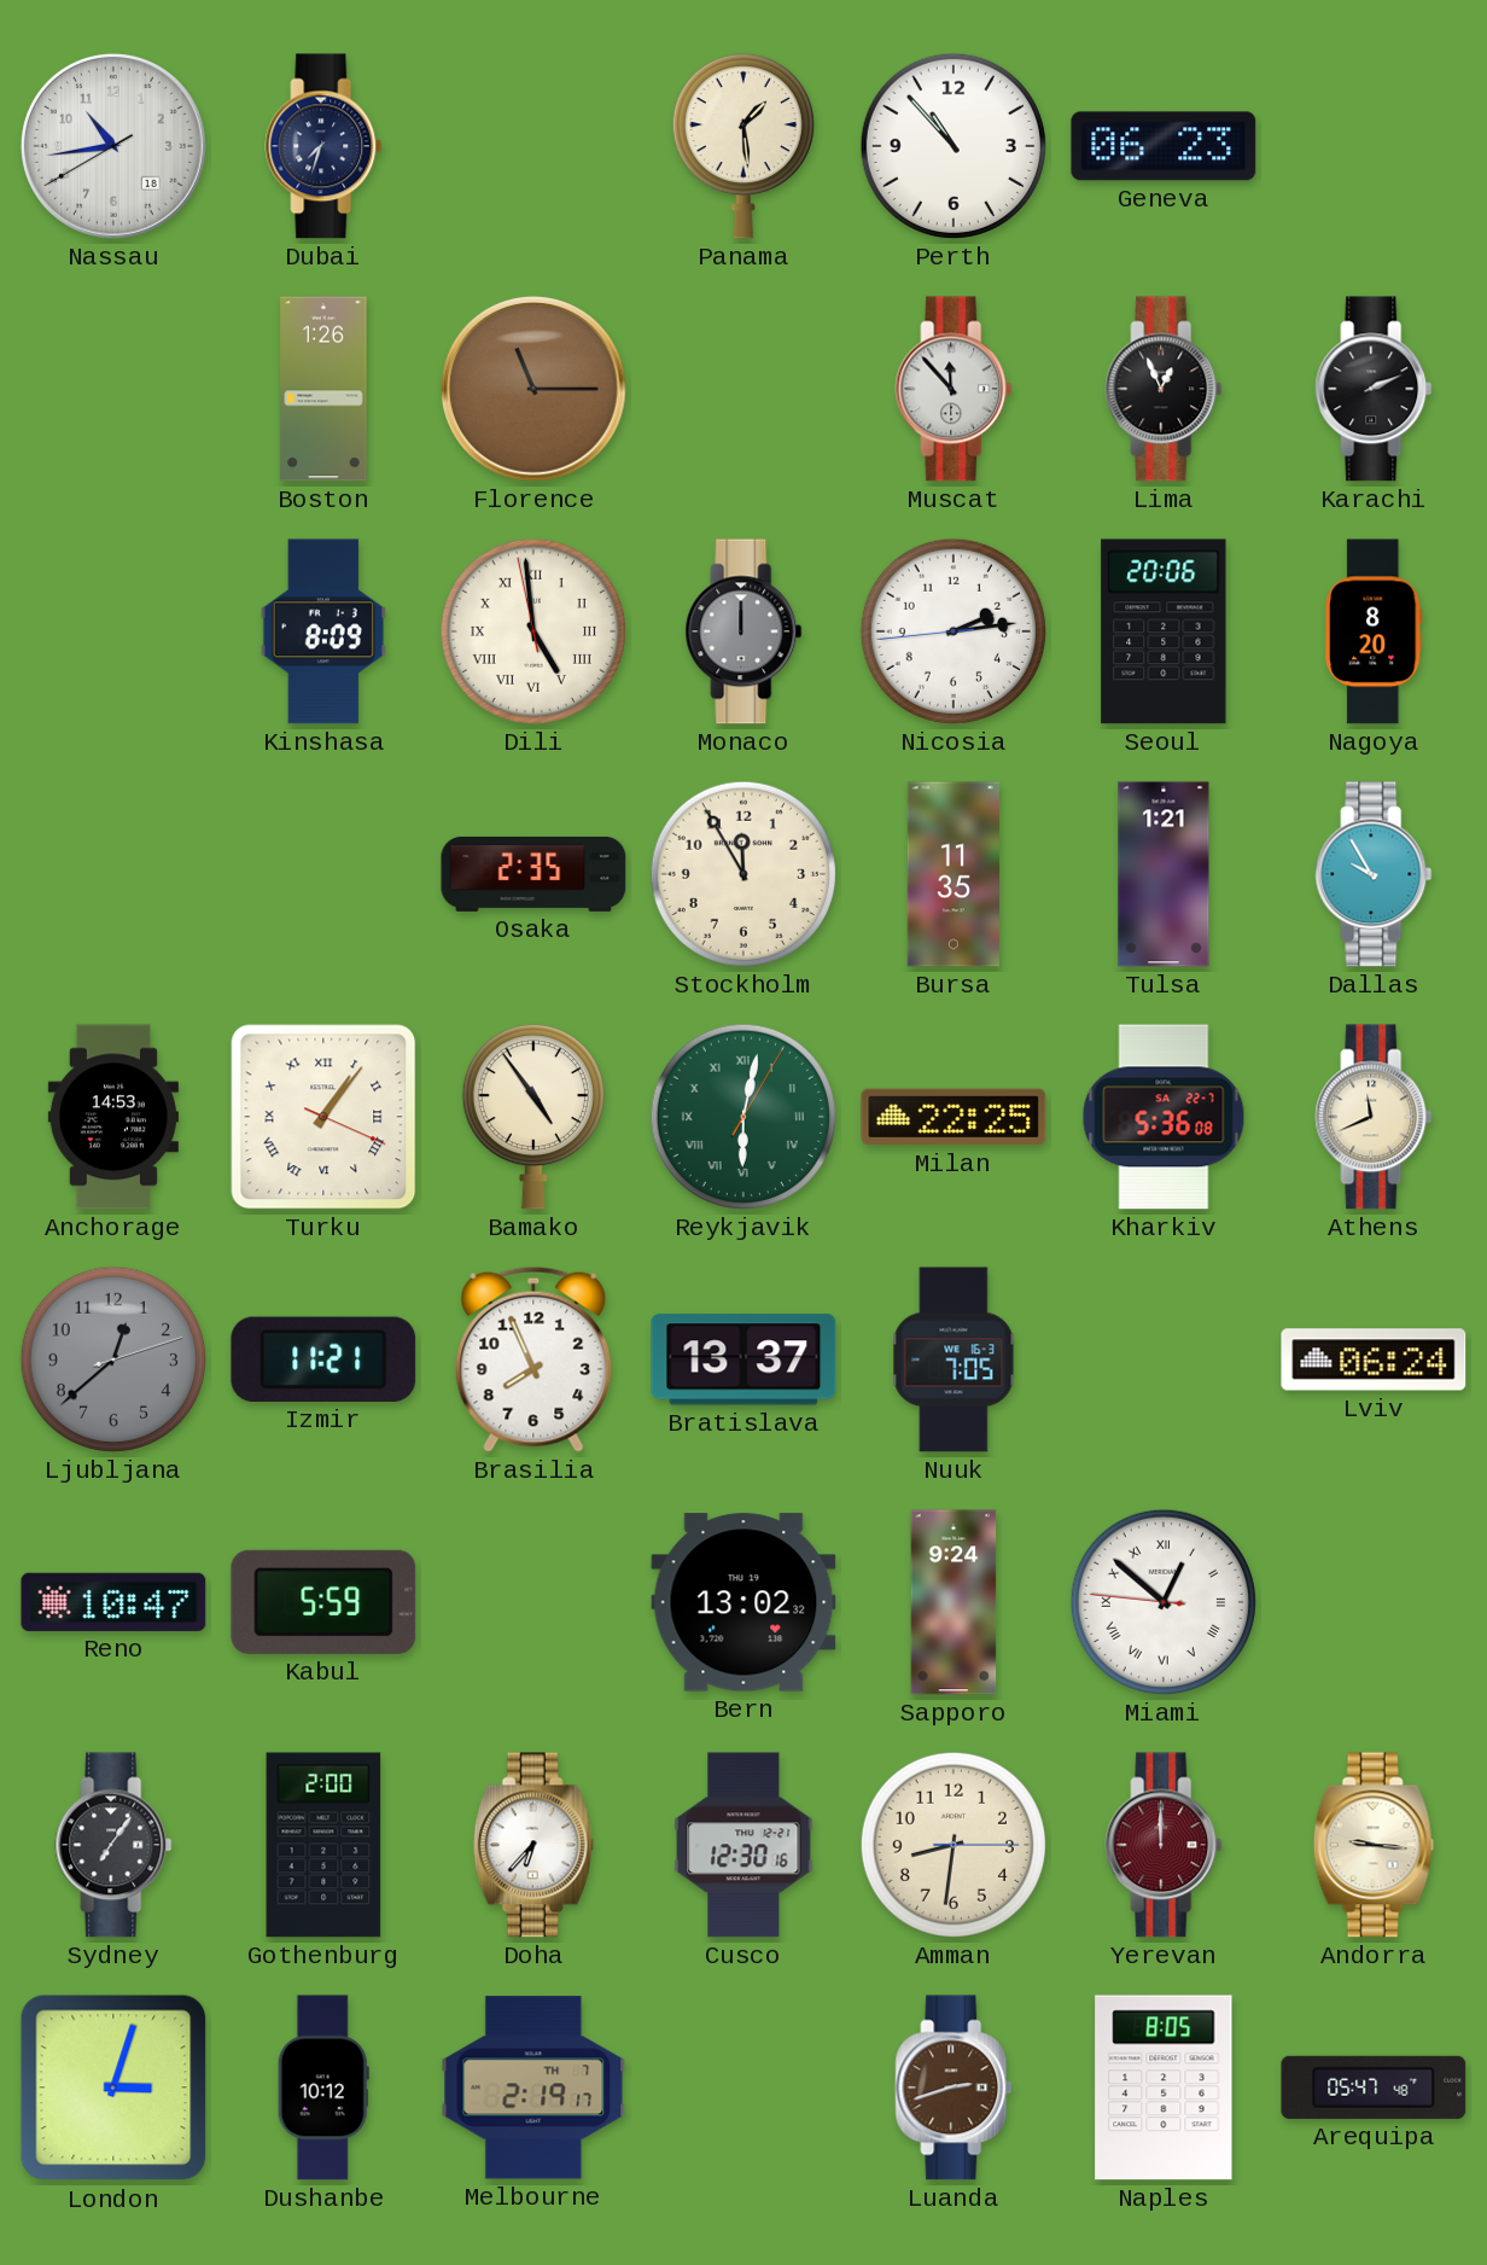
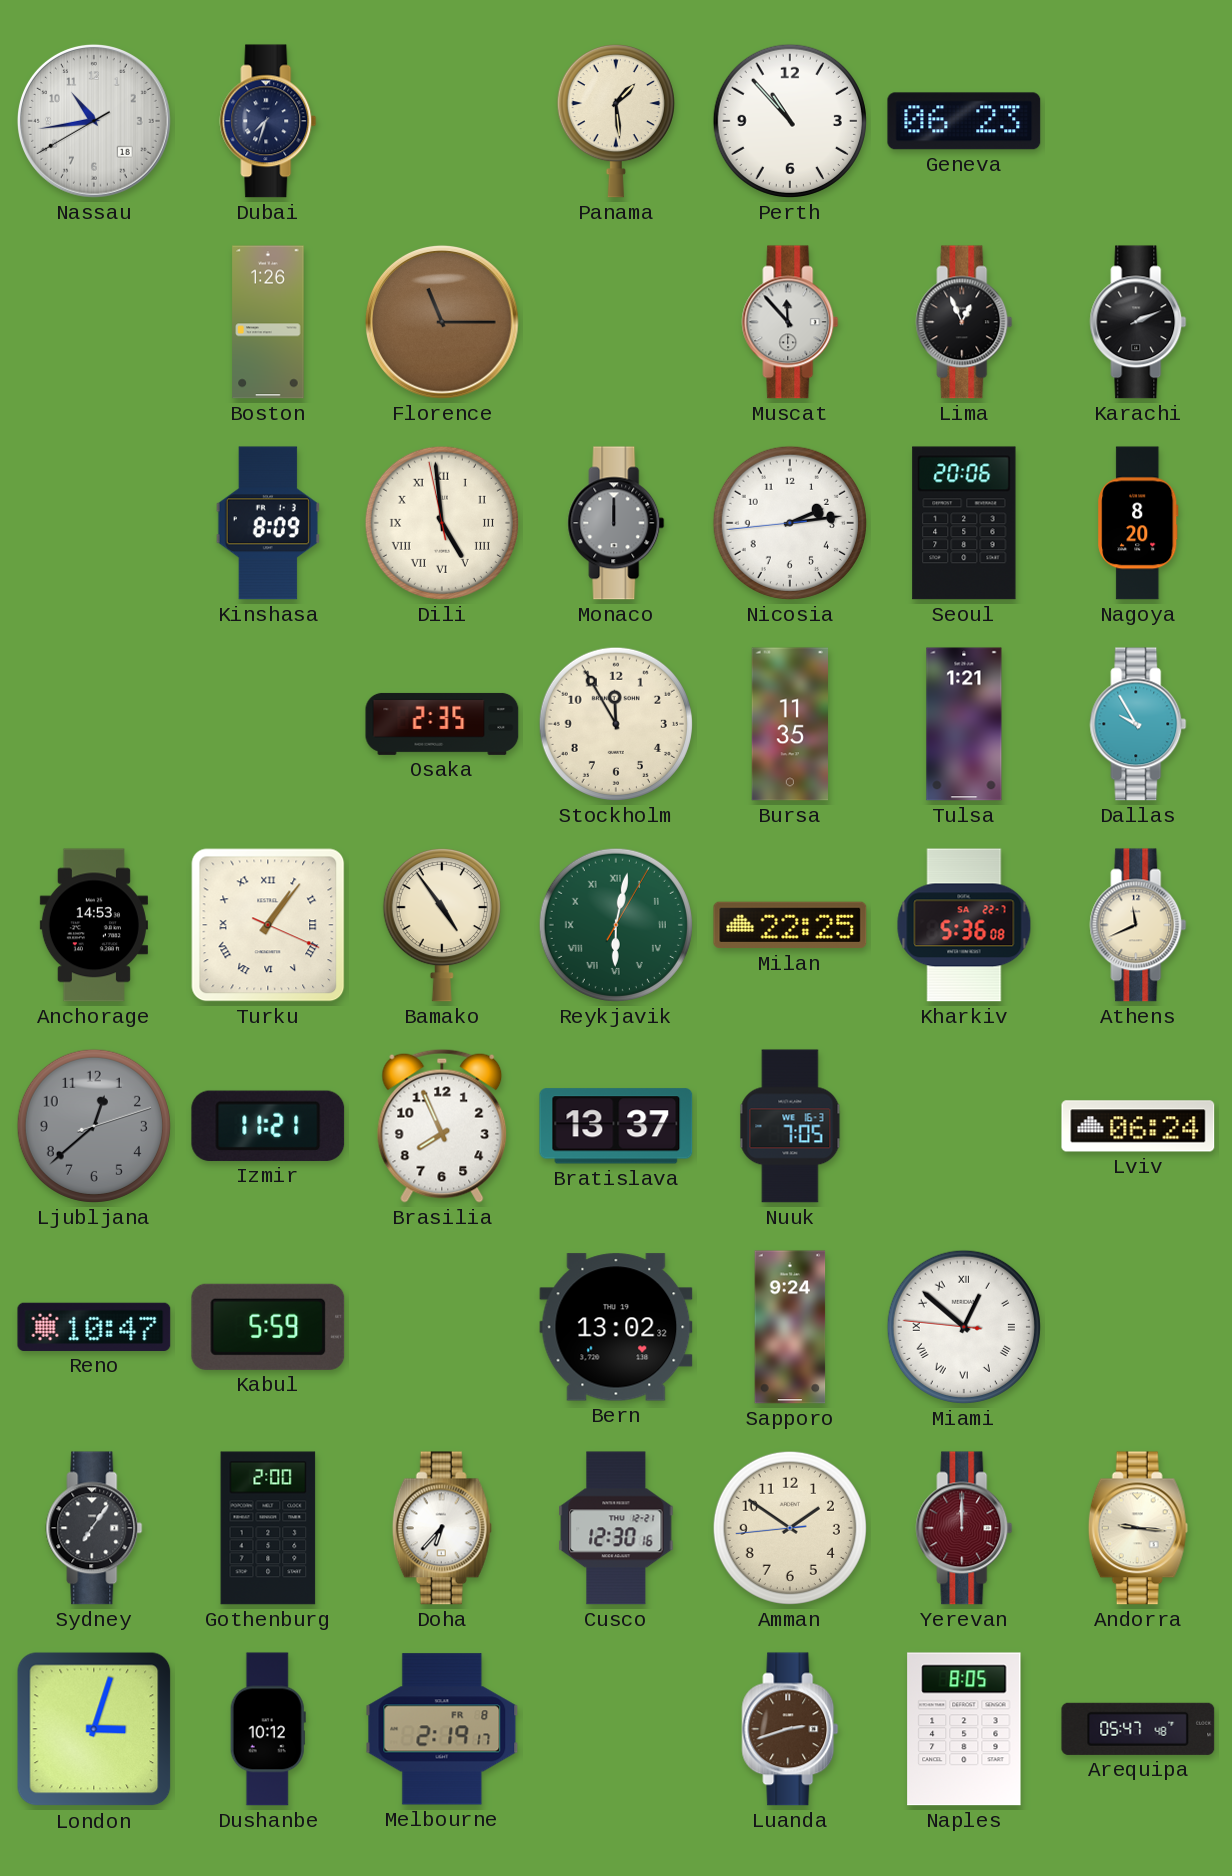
Amman: 8:31 -> 1:50
Melbourne date: TH 7 -> FR 8
